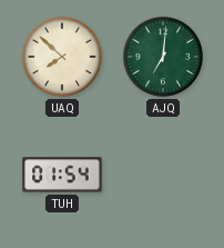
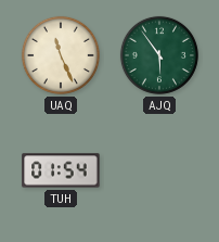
UAQ: 7:52 -> 11:26
AJQ: 7:01 -> 5:54
